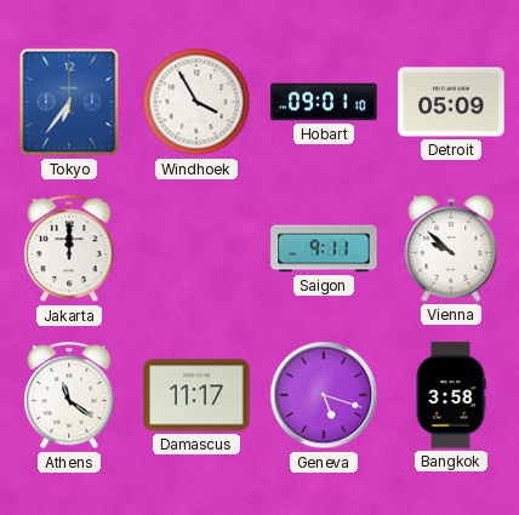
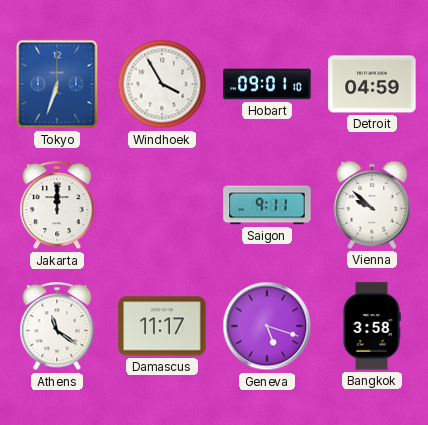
Tokyo: 6:36 -> 6:33
Detroit: 05:09 -> 04:59
